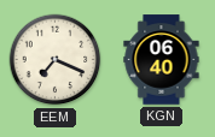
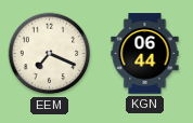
KGN: 06:40 -> 06:44
